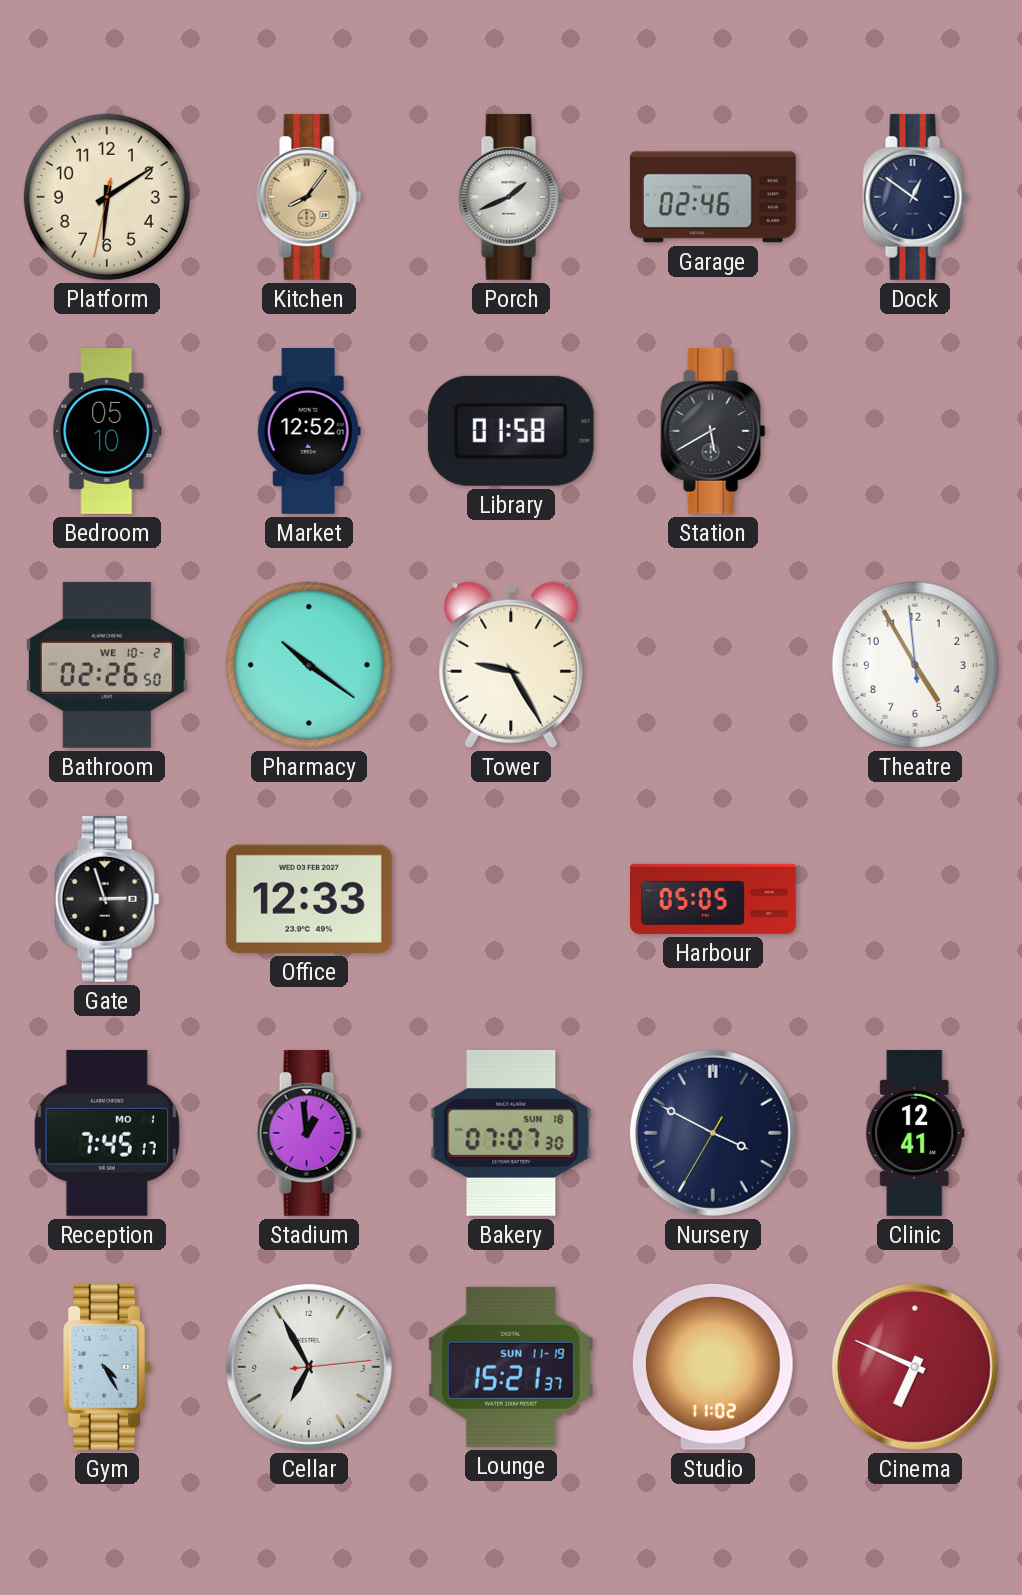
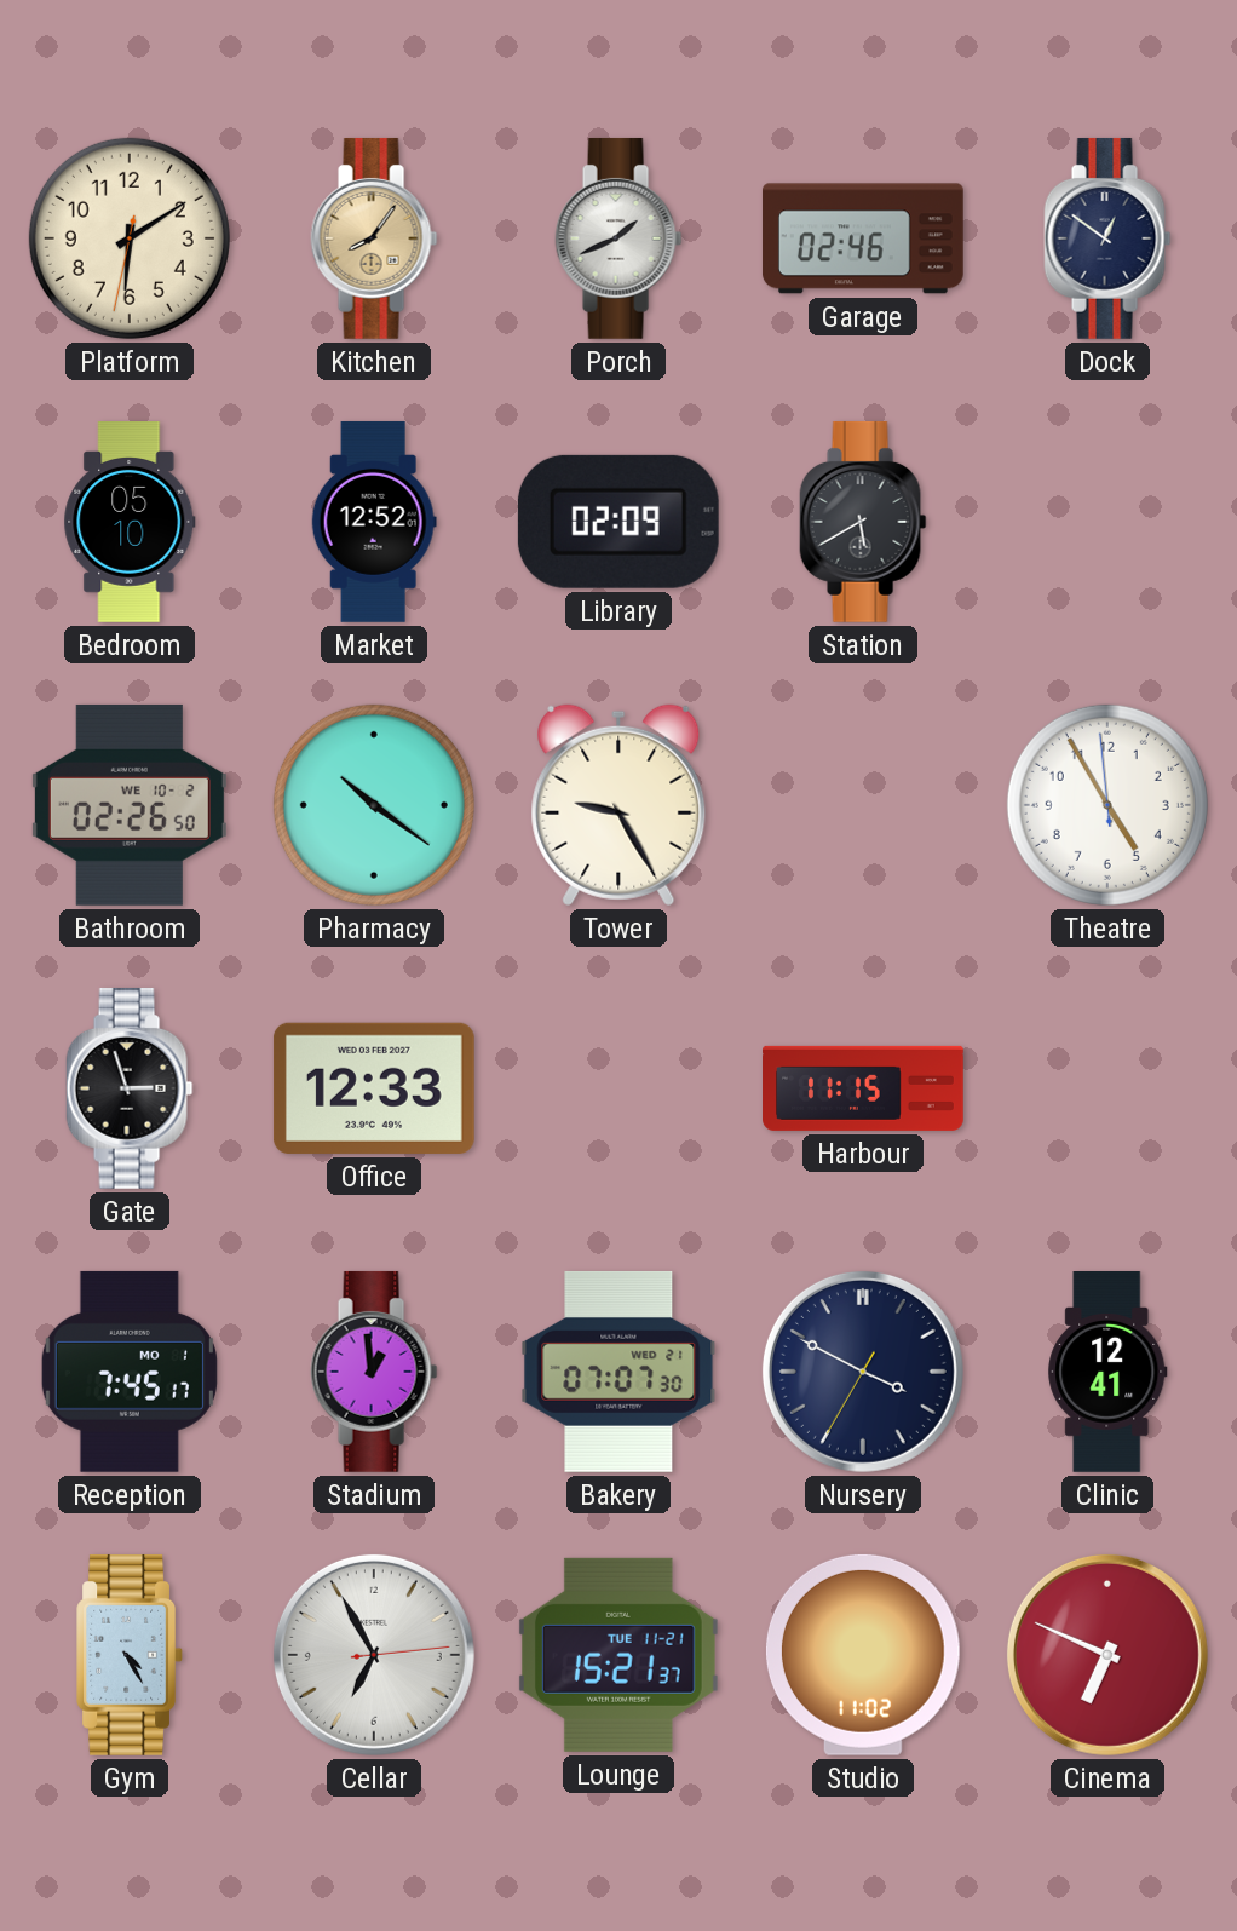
Library: 01:58 -> 02:09
Harbour: 05:05 -> 11:15
Bakery date: SUN 18 -> WED 21
Lounge date: SUN 11-19 -> TUE 11-21
